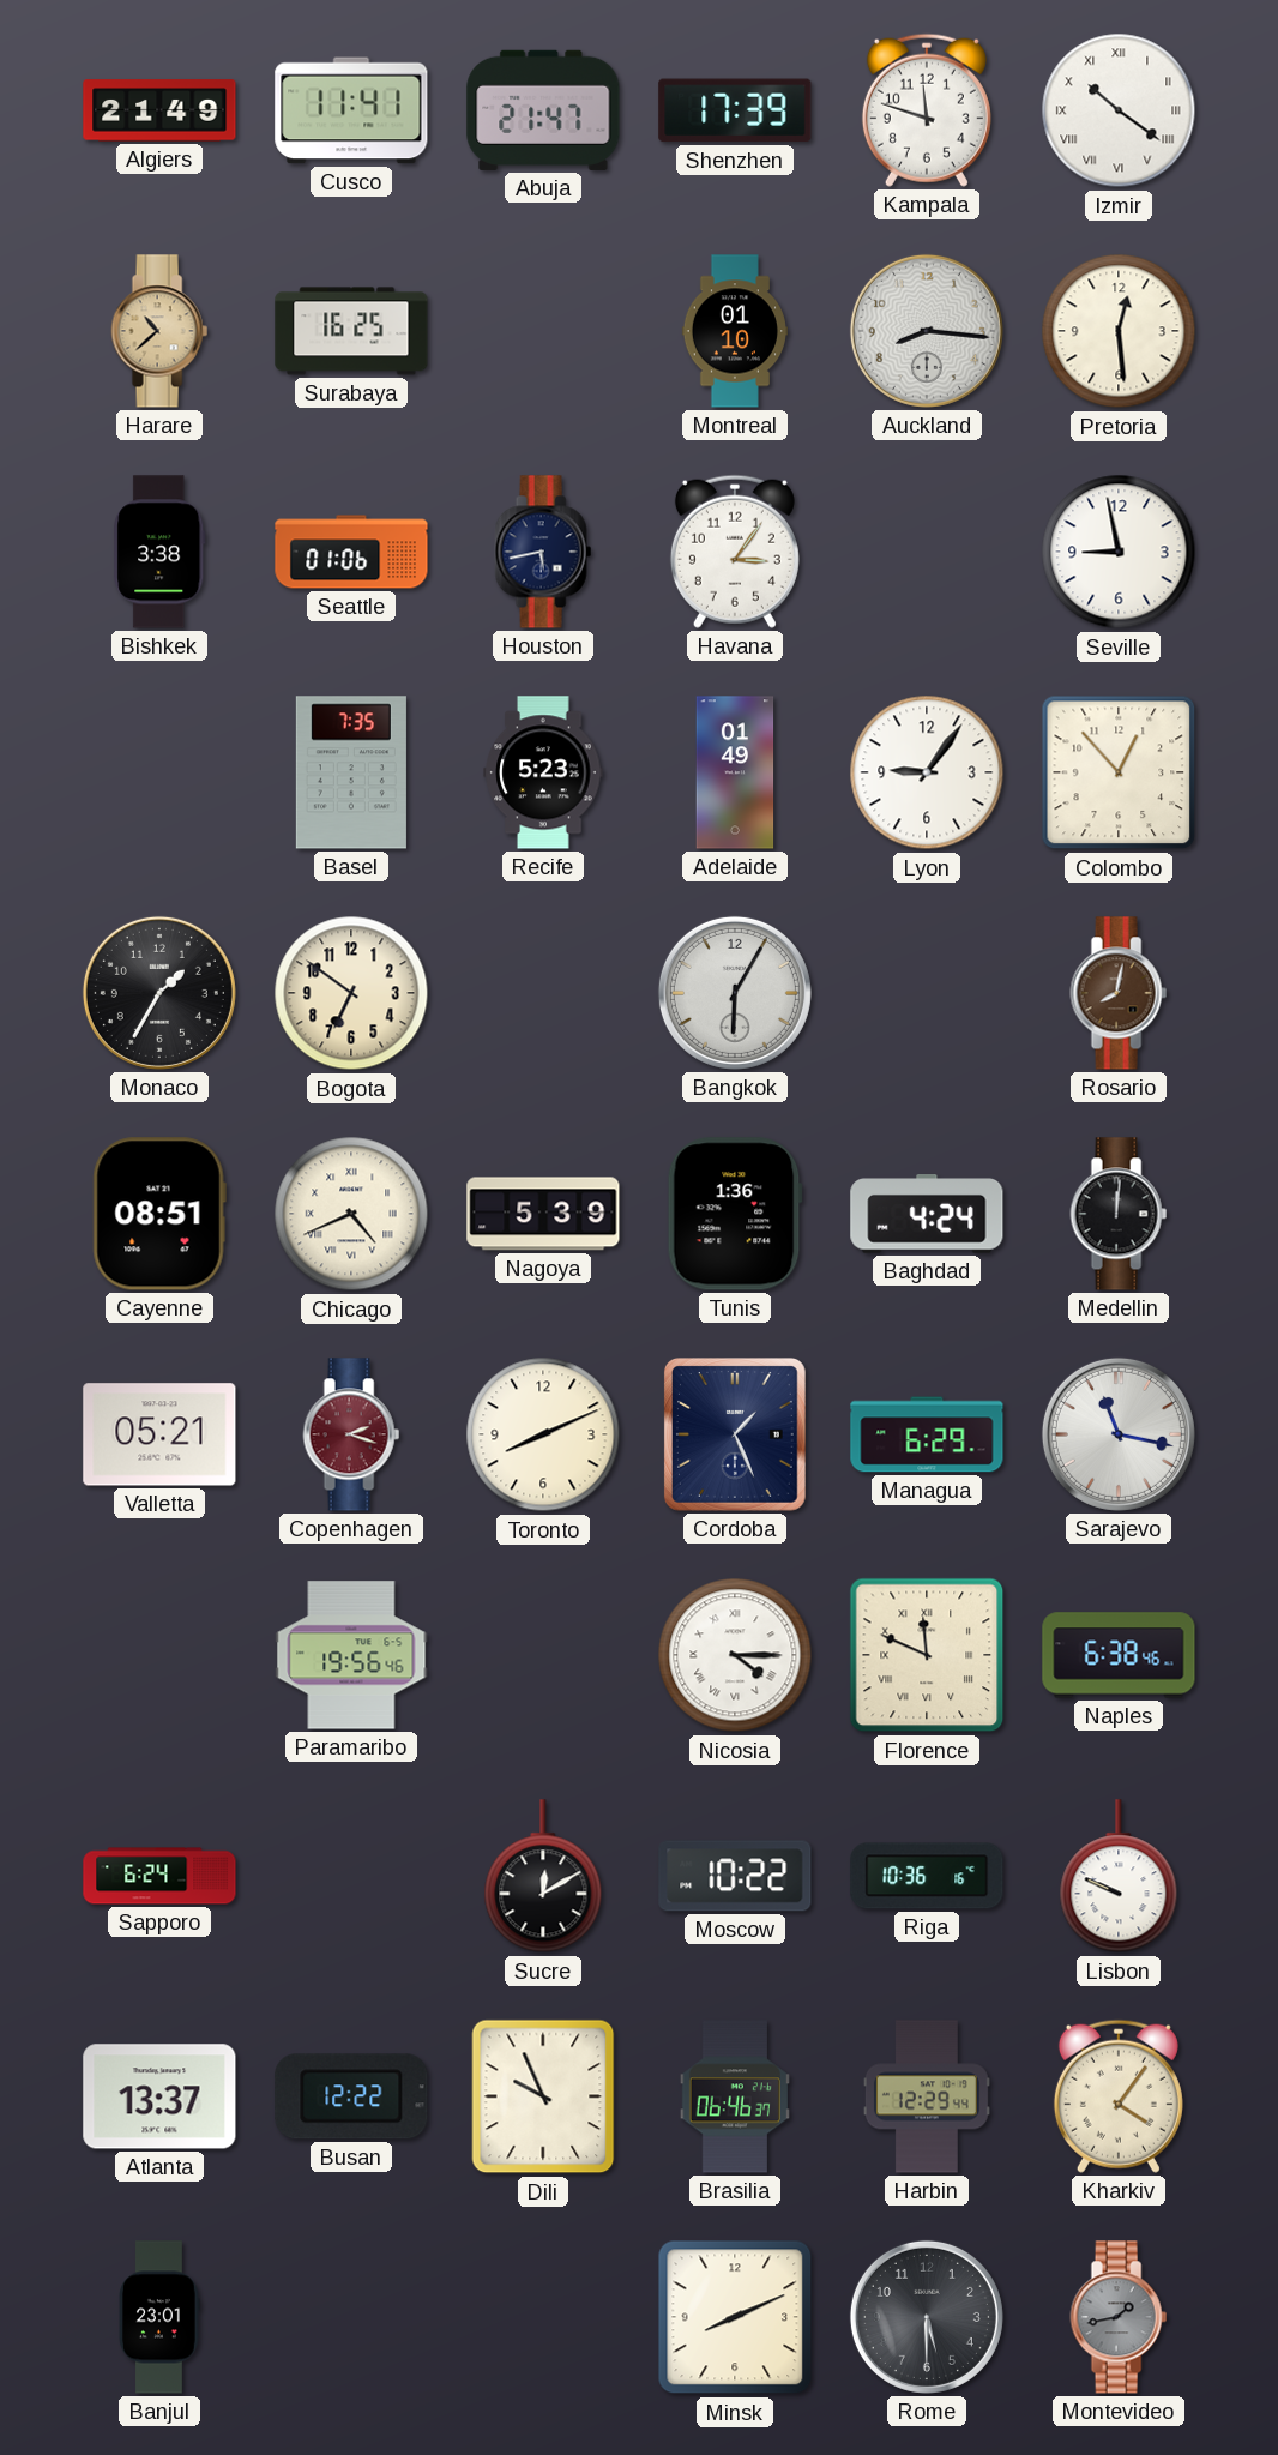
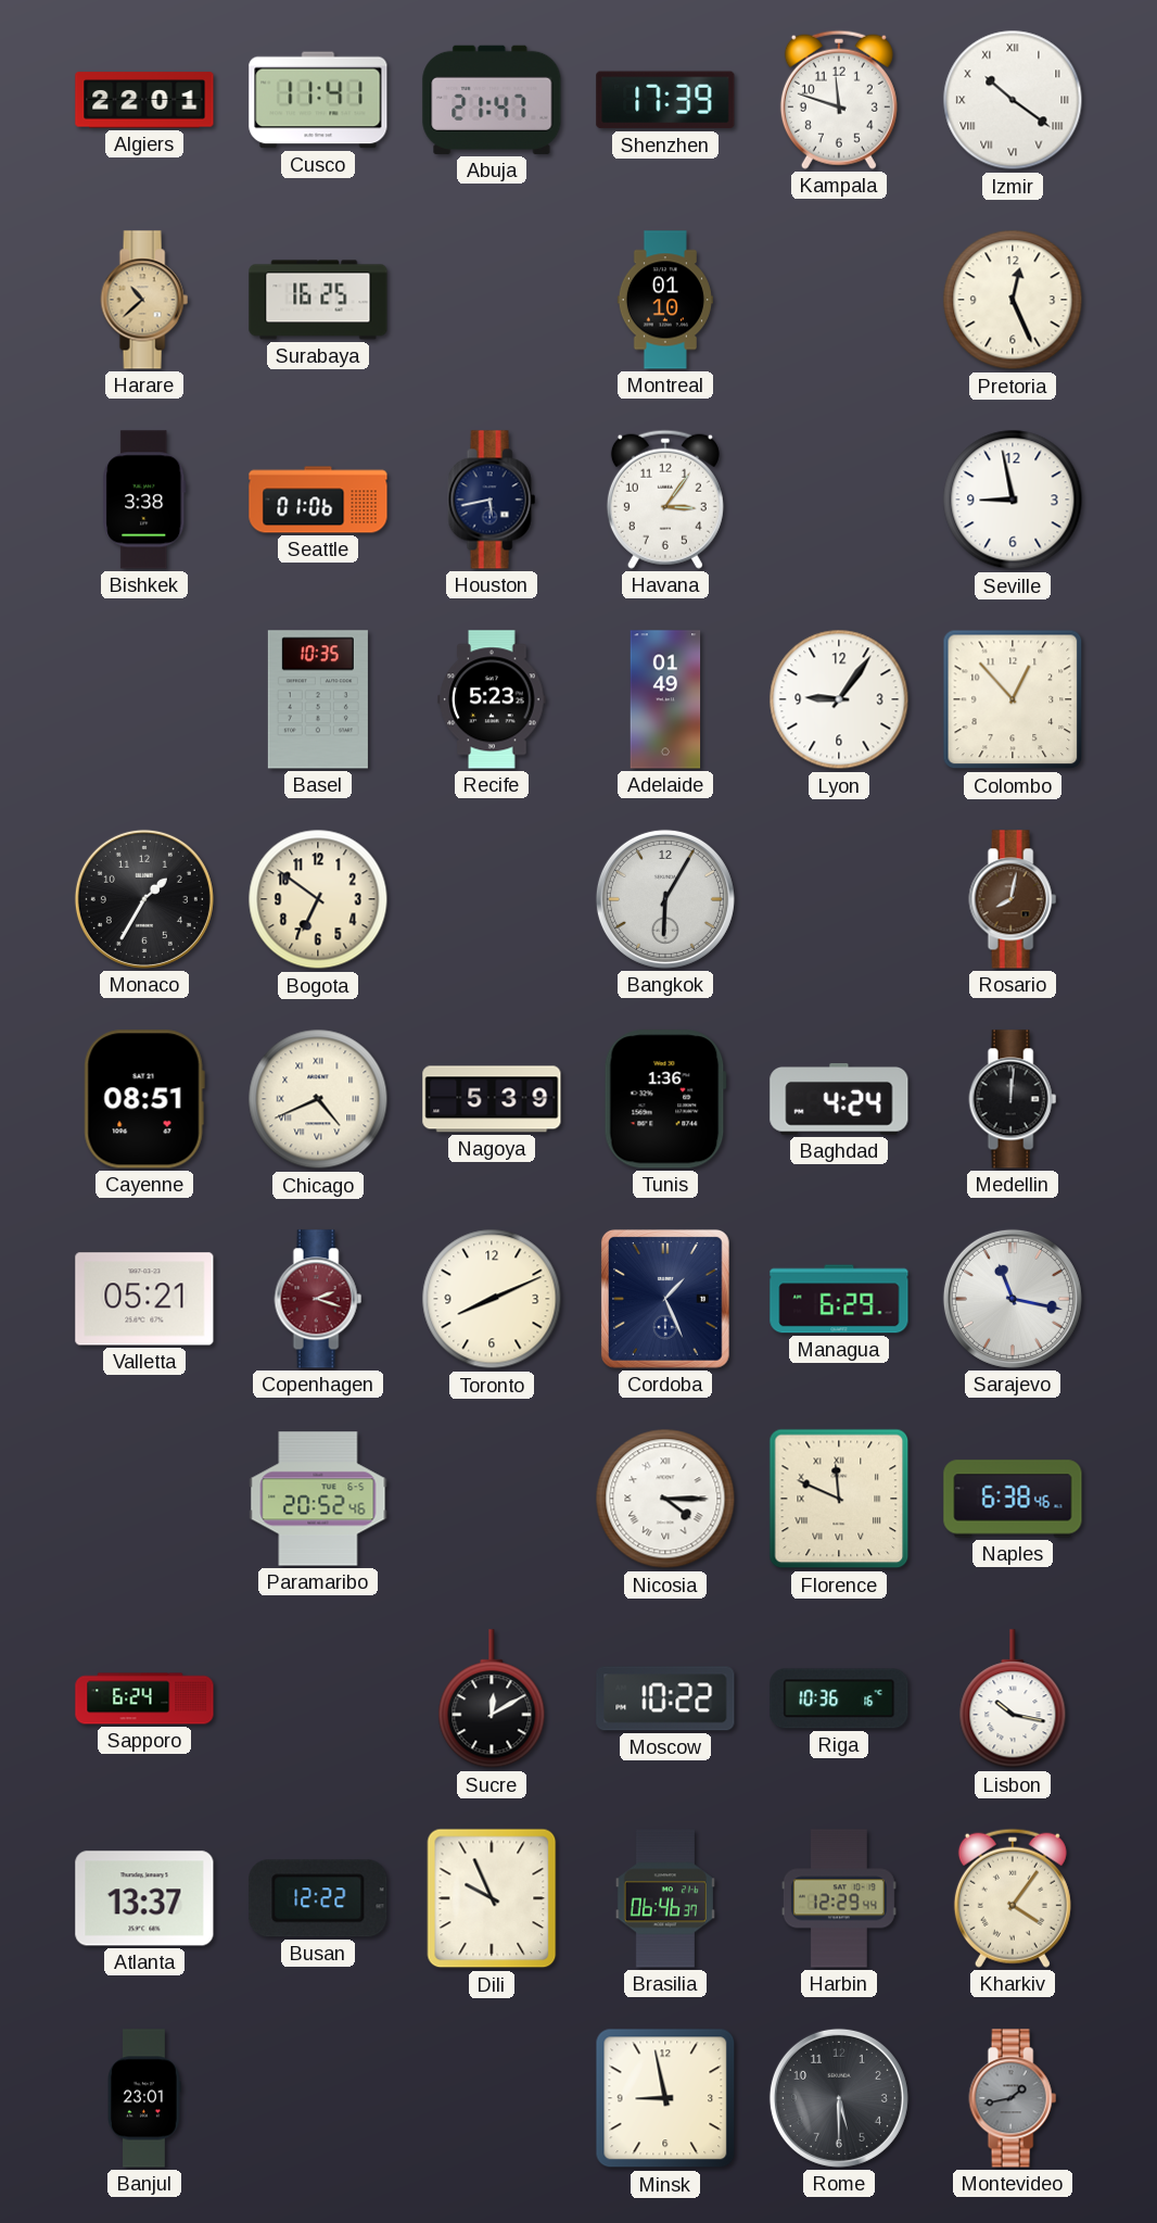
Algiers: 21:49 -> 22:01
Auckland: 8:16 -> none
Pretoria: 12:29 -> 12:26
Basel: 7:35 -> 10:35
Paramaribo: 19:56 -> 20:52
Lisbon: 9:49 -> 10:17
Minsk: 8:11 -> 8:58
